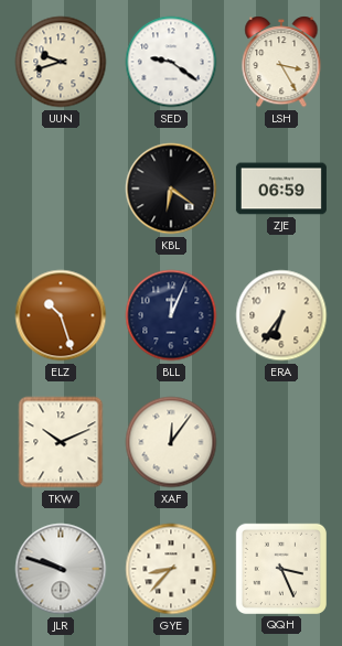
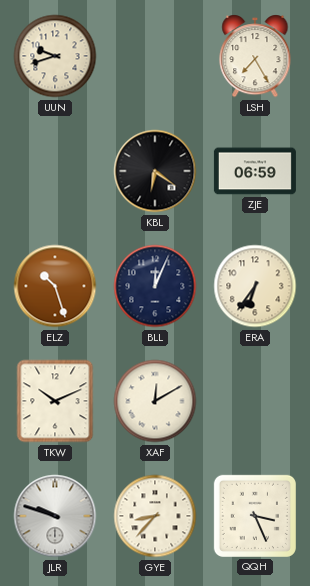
SED: 9:21 -> none
LSH: 3:25 -> 7:25
XAF: 12:06 -> 12:10
